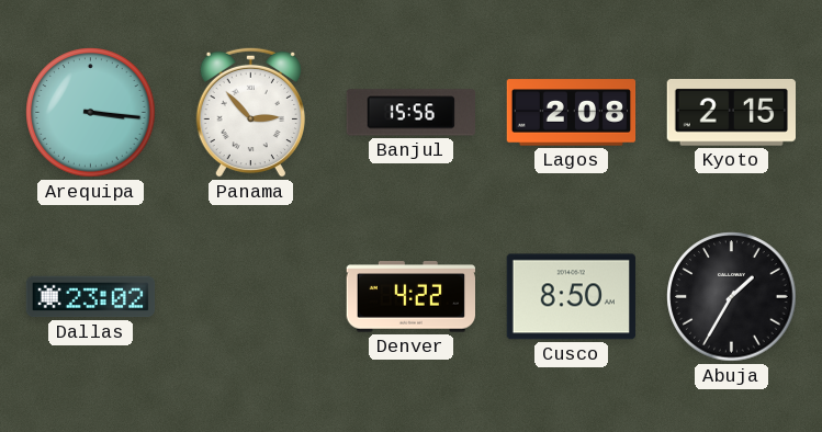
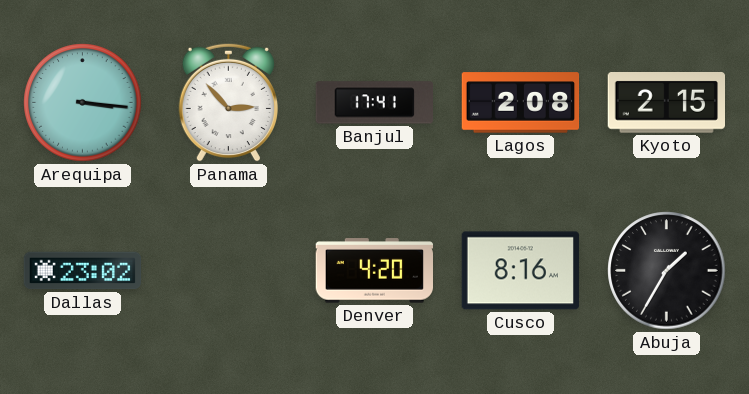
Banjul: 15:56 -> 17:41
Denver: 4:22 -> 4:20
Cusco: 8:50 -> 8:16
